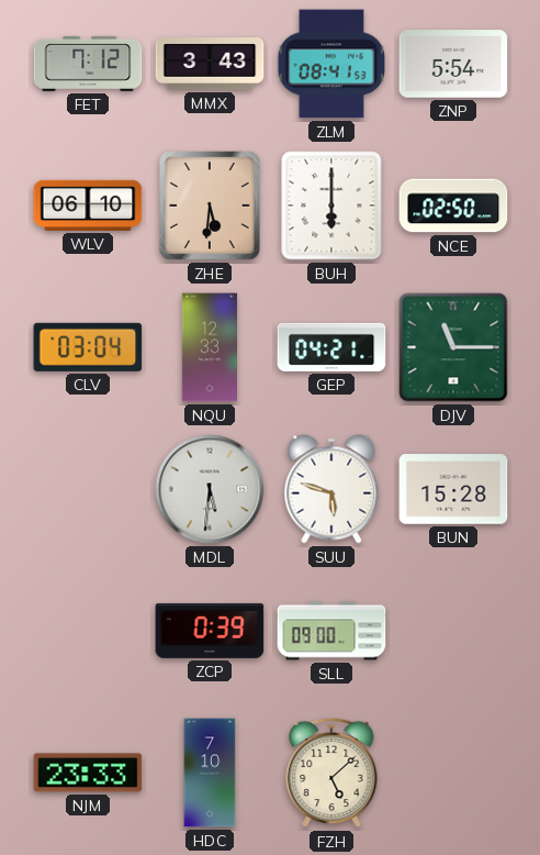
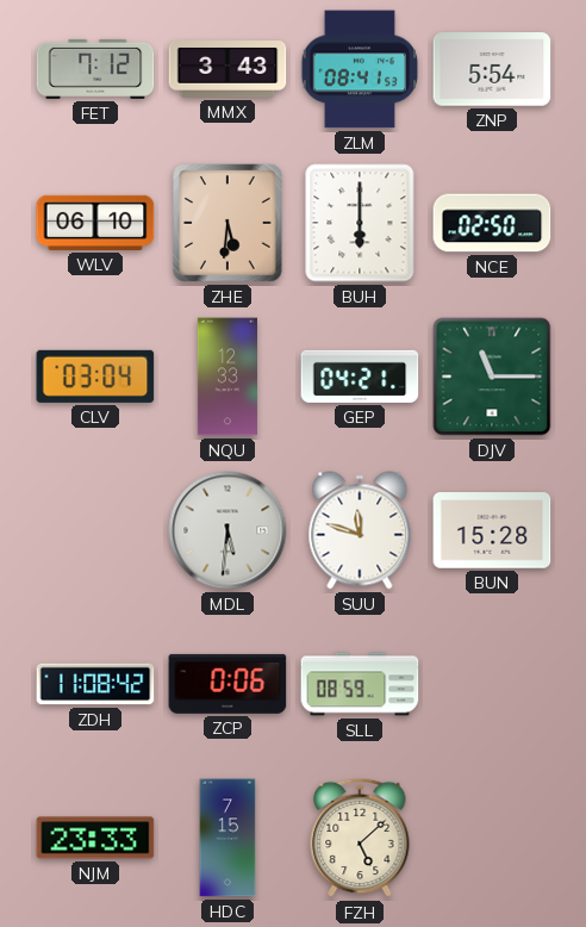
SUU: 5:48 -> 11:48
ZDH: none -> 11:08
ZCP: 0:39 -> 0:06
SLL: 09:00 -> 08:59
HDC: 7:10 -> 7:15
